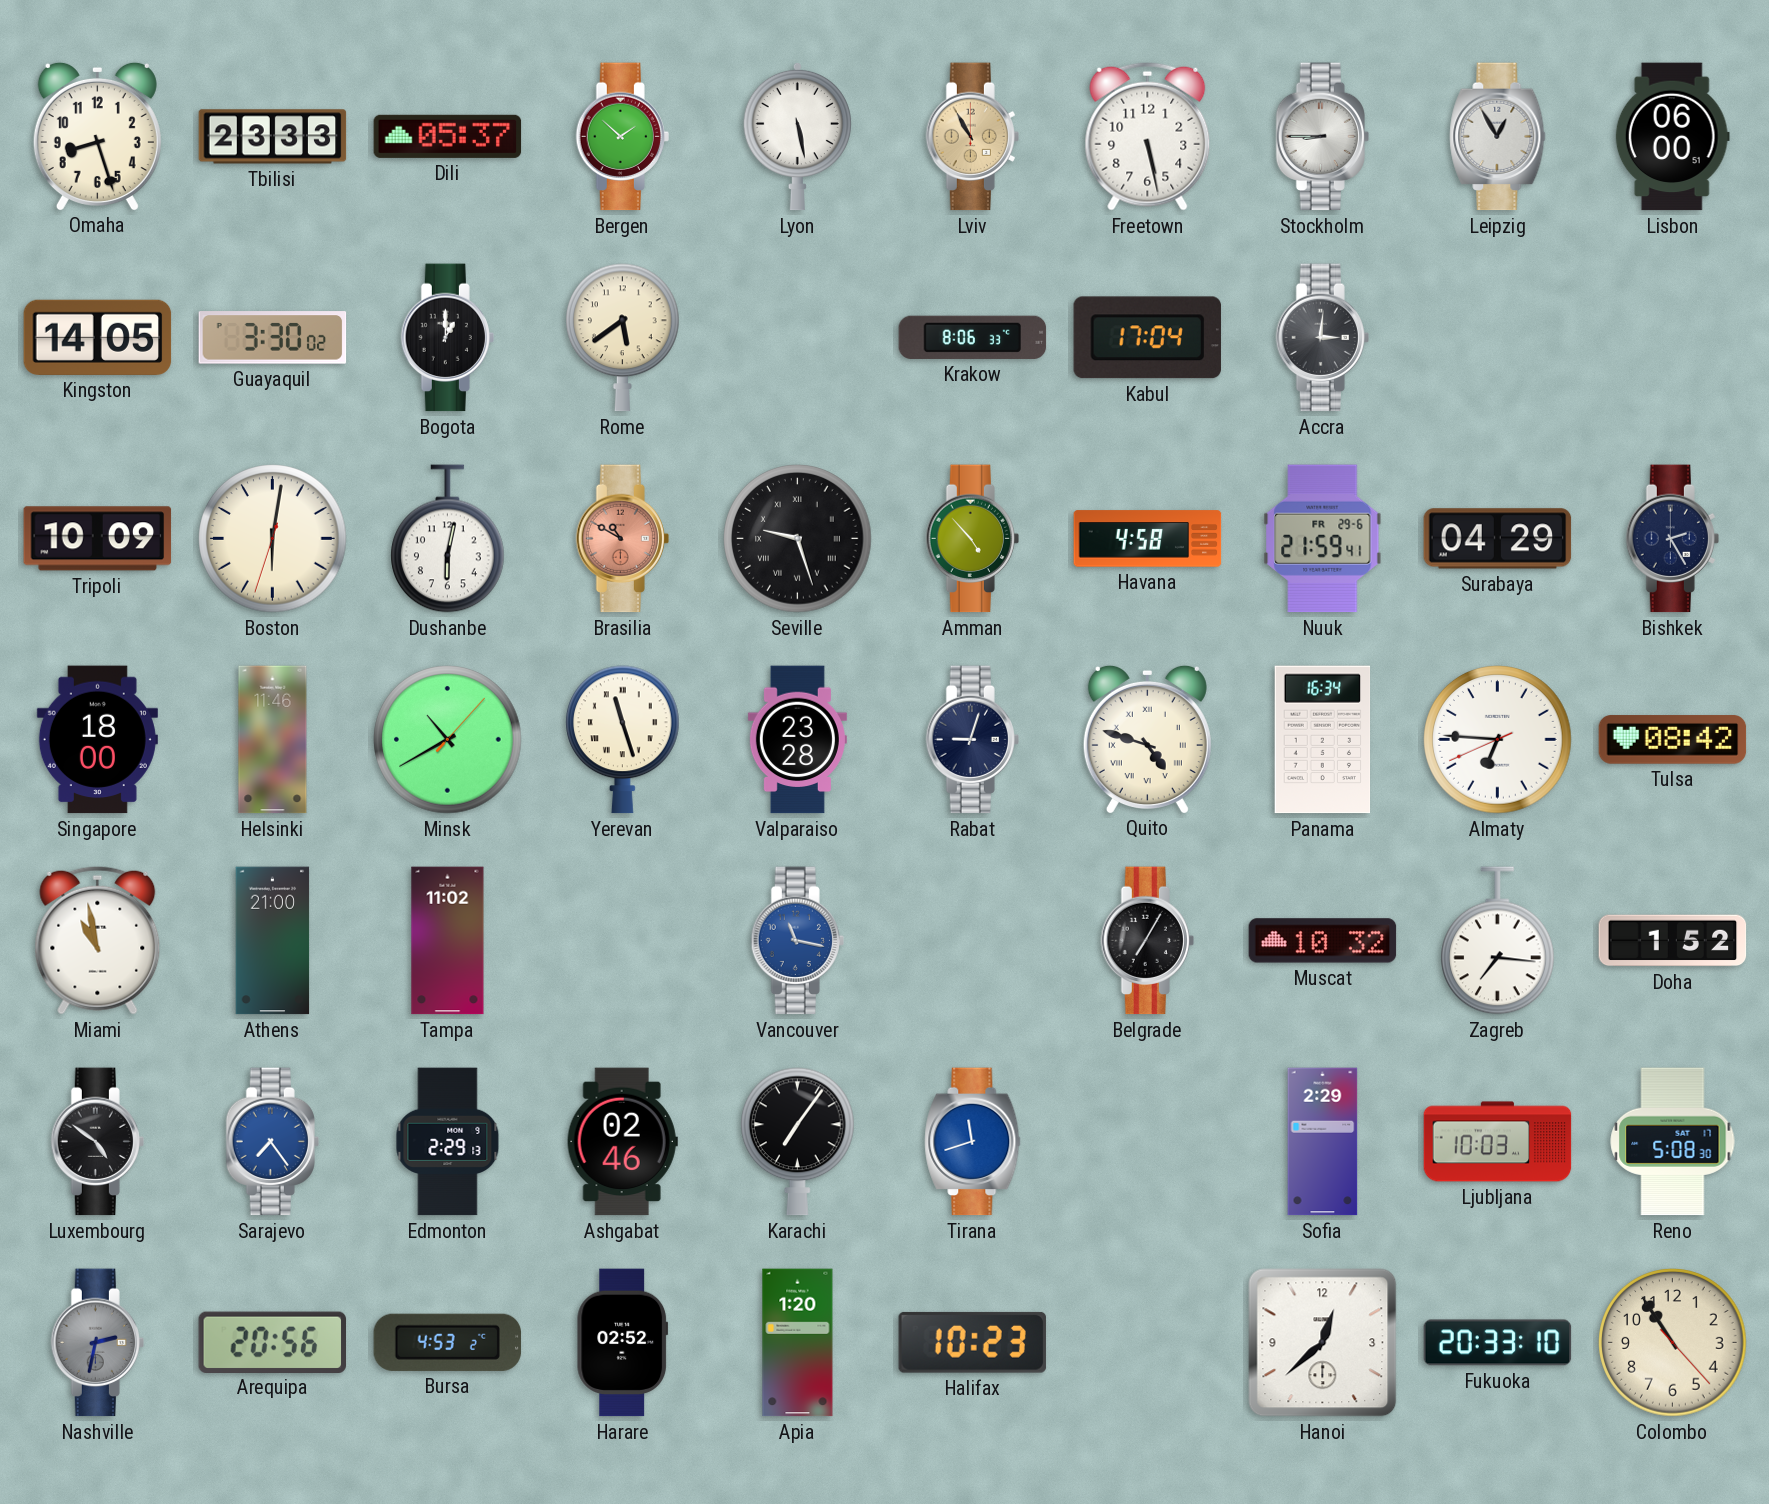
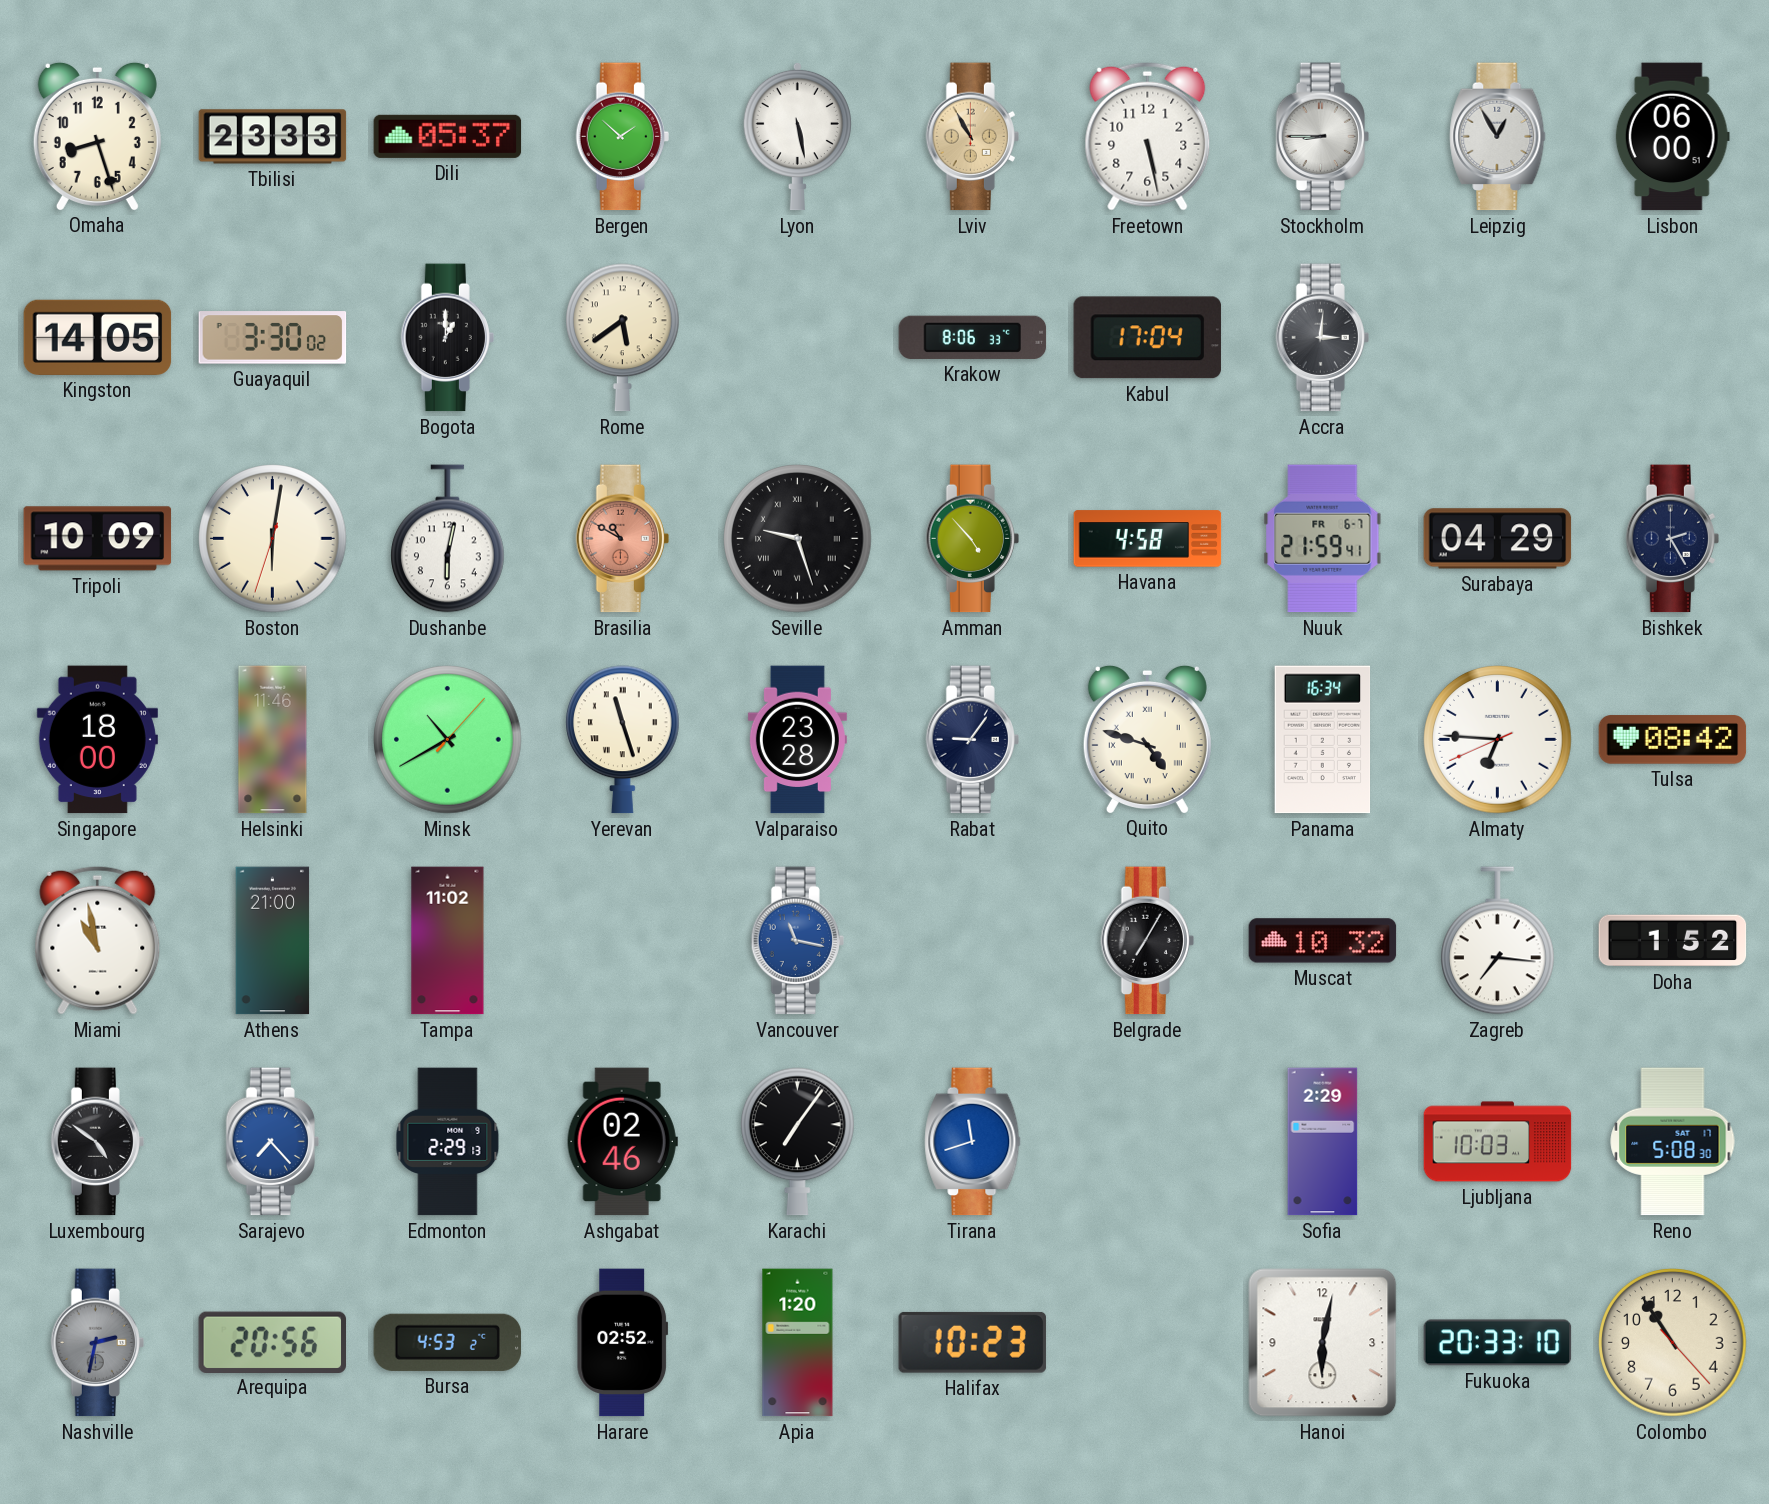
Nuuk date: FR 29-6 -> FR 6-7
Rabat: 9:03 -> 9:06
Sarajevo: 7:24 -> 7:23
Hanoi: 12:38 -> 6:02
